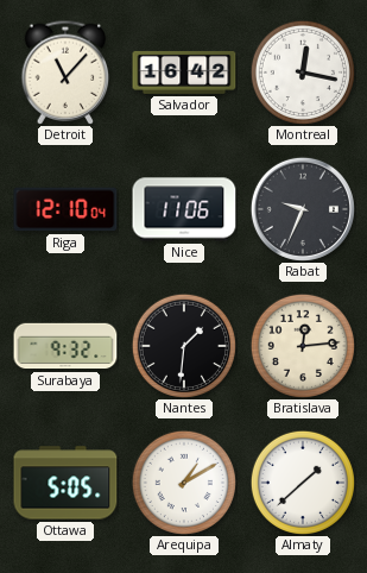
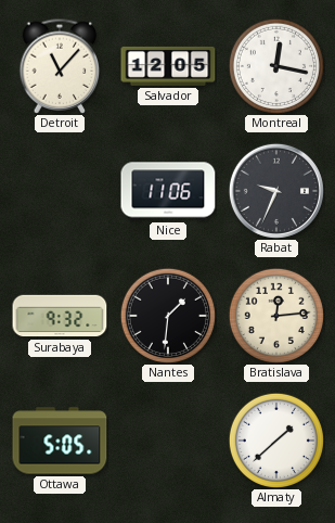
Salvador: 16:42 -> 12:05
Riga: 12:10 -> none
Arequipa: 1:10 -> none
